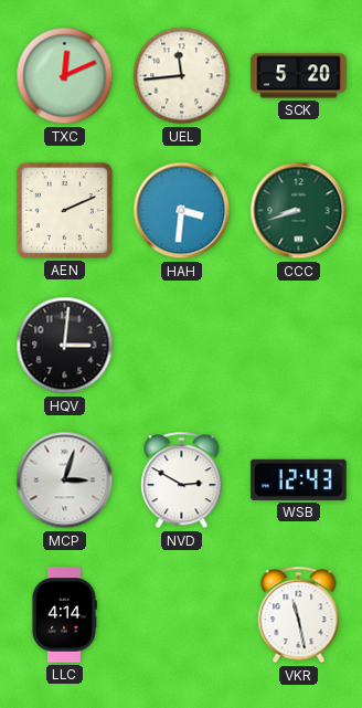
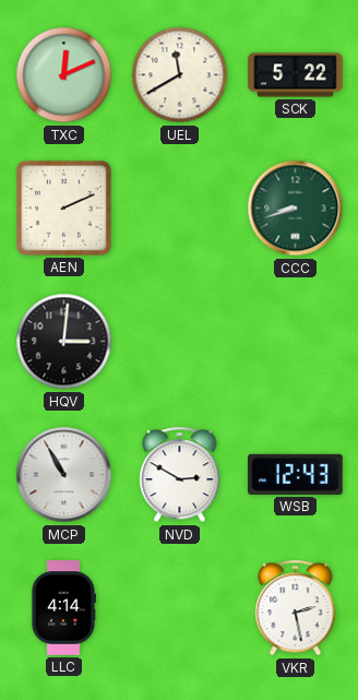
UEL: 11:44 -> 11:40
SCK: 5:20 -> 5:22
HAH: 3:31 -> none
MCP: 3:03 -> 10:55
VKR: 11:28 -> 2:28
